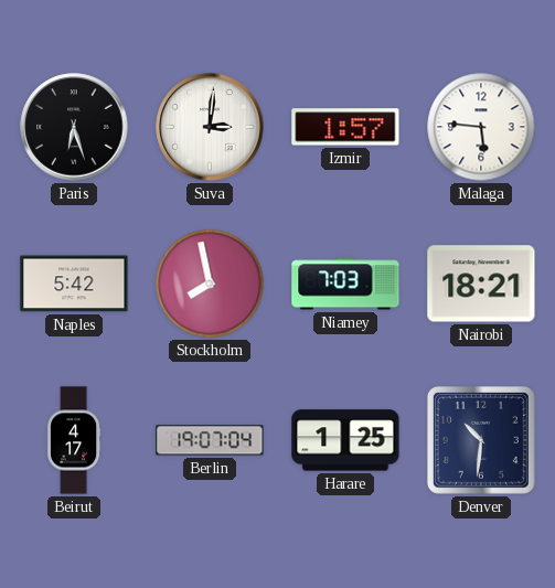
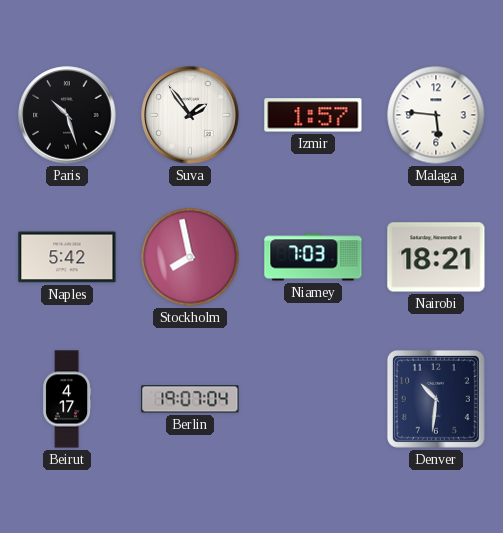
Paris: 6:27 -> 10:27
Suva: 3:01 -> 1:54
Harare: 1:25 -> none
